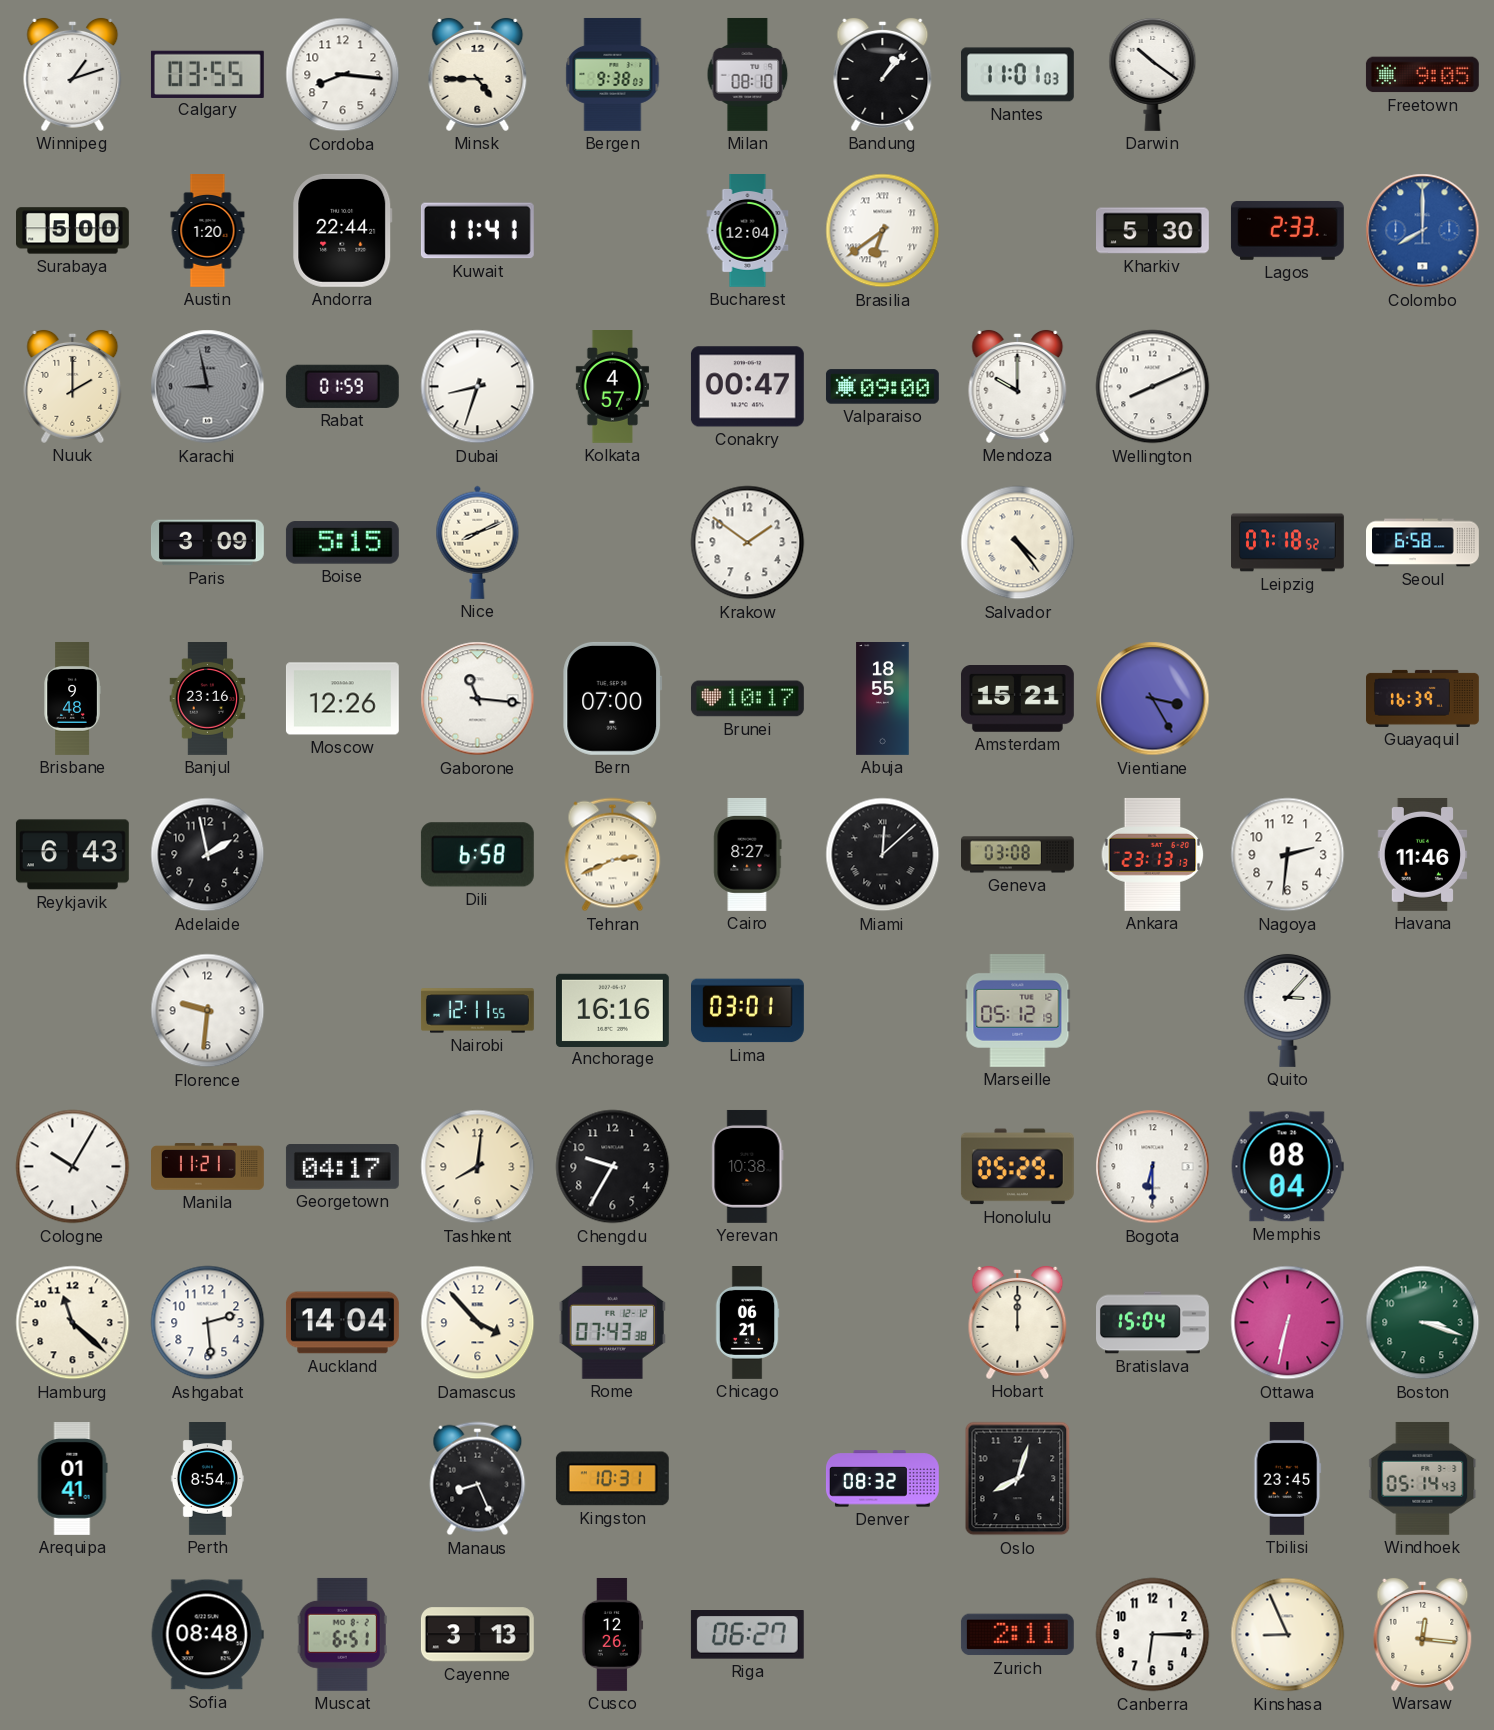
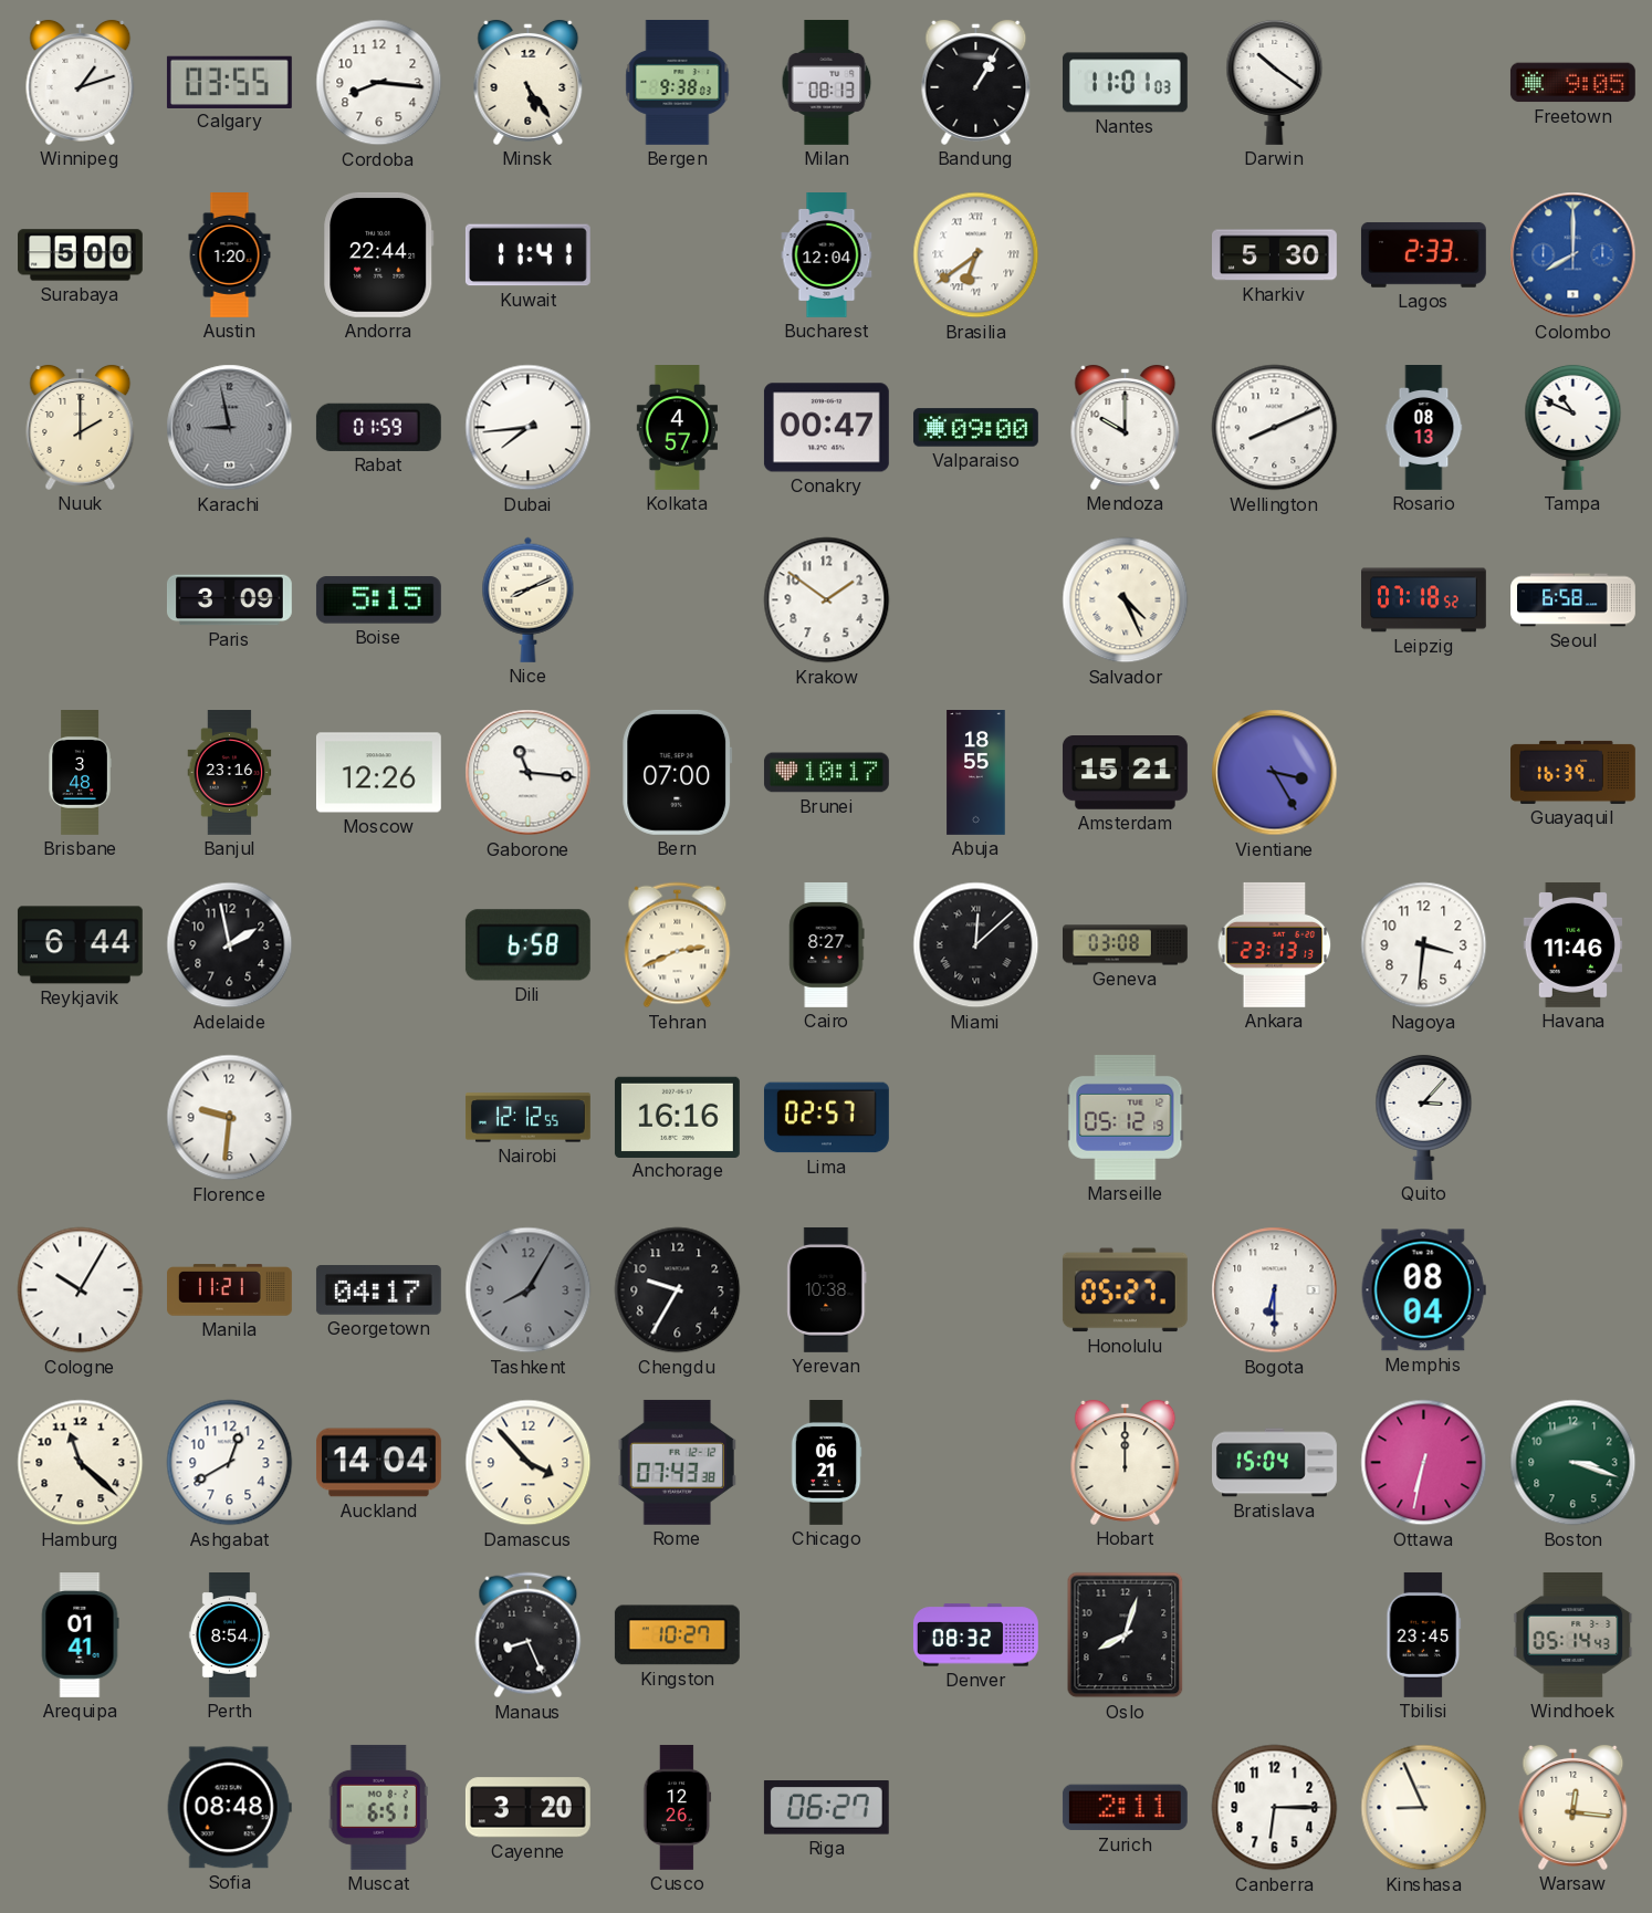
Minsk: 4:45 -> 5:24
Milan: 08:10 -> 08:13
Bandung: 1:07 -> 1:05
Dubai: 8:33 -> 7:44
Rosario: none -> 08:13
Tampa: none -> 10:49
Salvador: 4:24 -> 4:26
Brisbane: 9:48 -> 3:48
Reykjavik: 6:43 -> 6:44
Nagoya: 2:31 -> 3:31
Nairobi: 12:11 -> 12:12
Lima: 03:01 -> 02:57
Tashkent: 8:01 -> 8:05
Tashkent dial: cream -> grey
Honolulu: 05:29 -> 05:27
Ashgabat: 2:29 -> 12:40
Kingston: 10:31 -> 10:27
Cayenne: 3:13 -> 3:20
